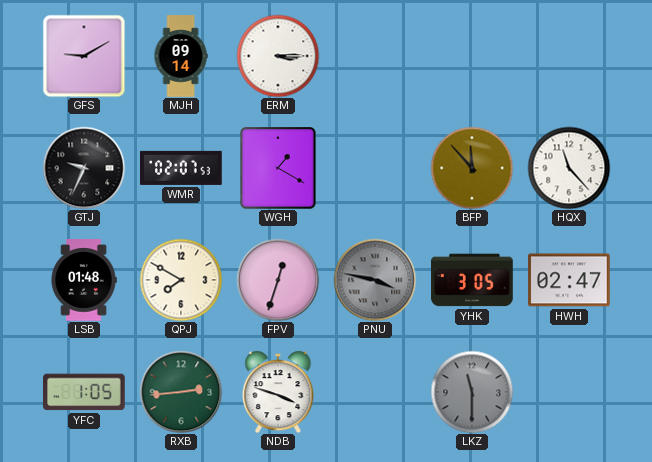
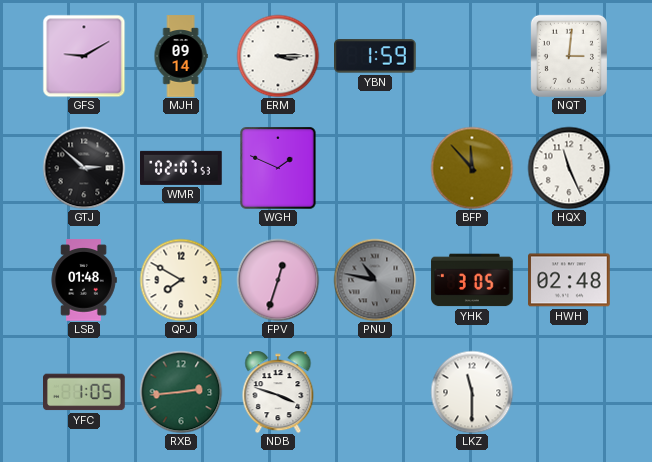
YBN: none -> 1:59
NQT: none -> 3:01
GTJ: 9:34 -> 2:52
WGH: 1:20 -> 1:49
HQX: 11:23 -> 11:26
PNU: 3:47 -> 10:47
HWH: 02:47 -> 02:48
LKZ dial: grey -> white
